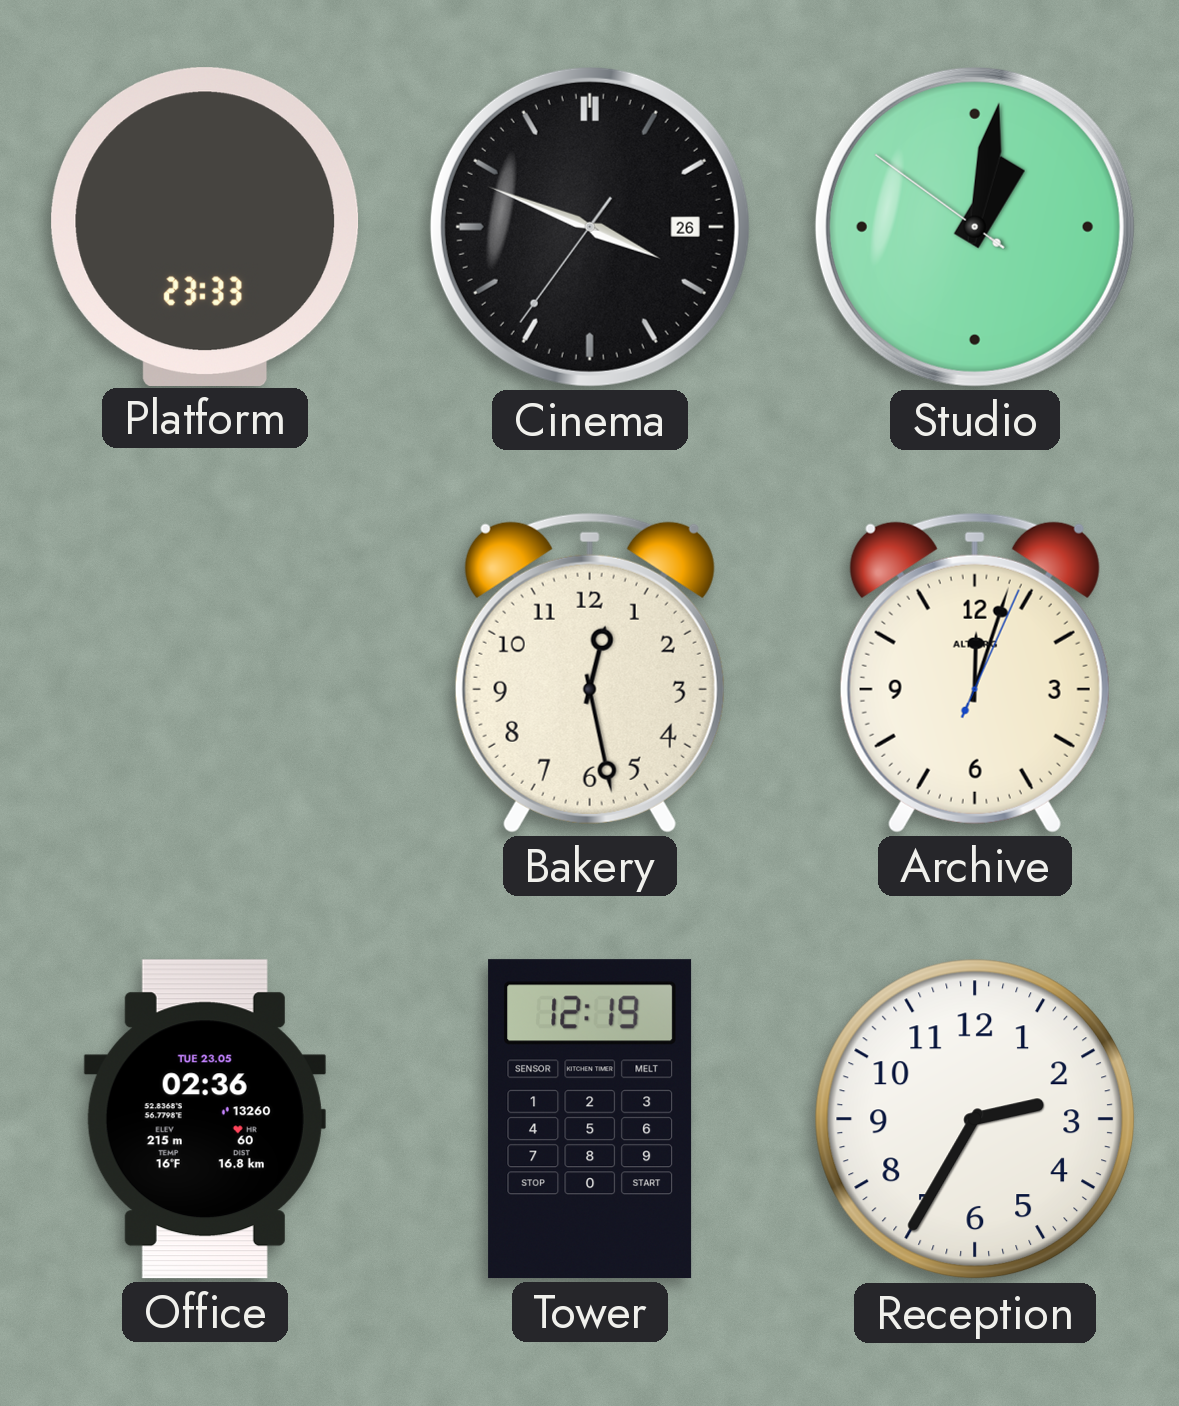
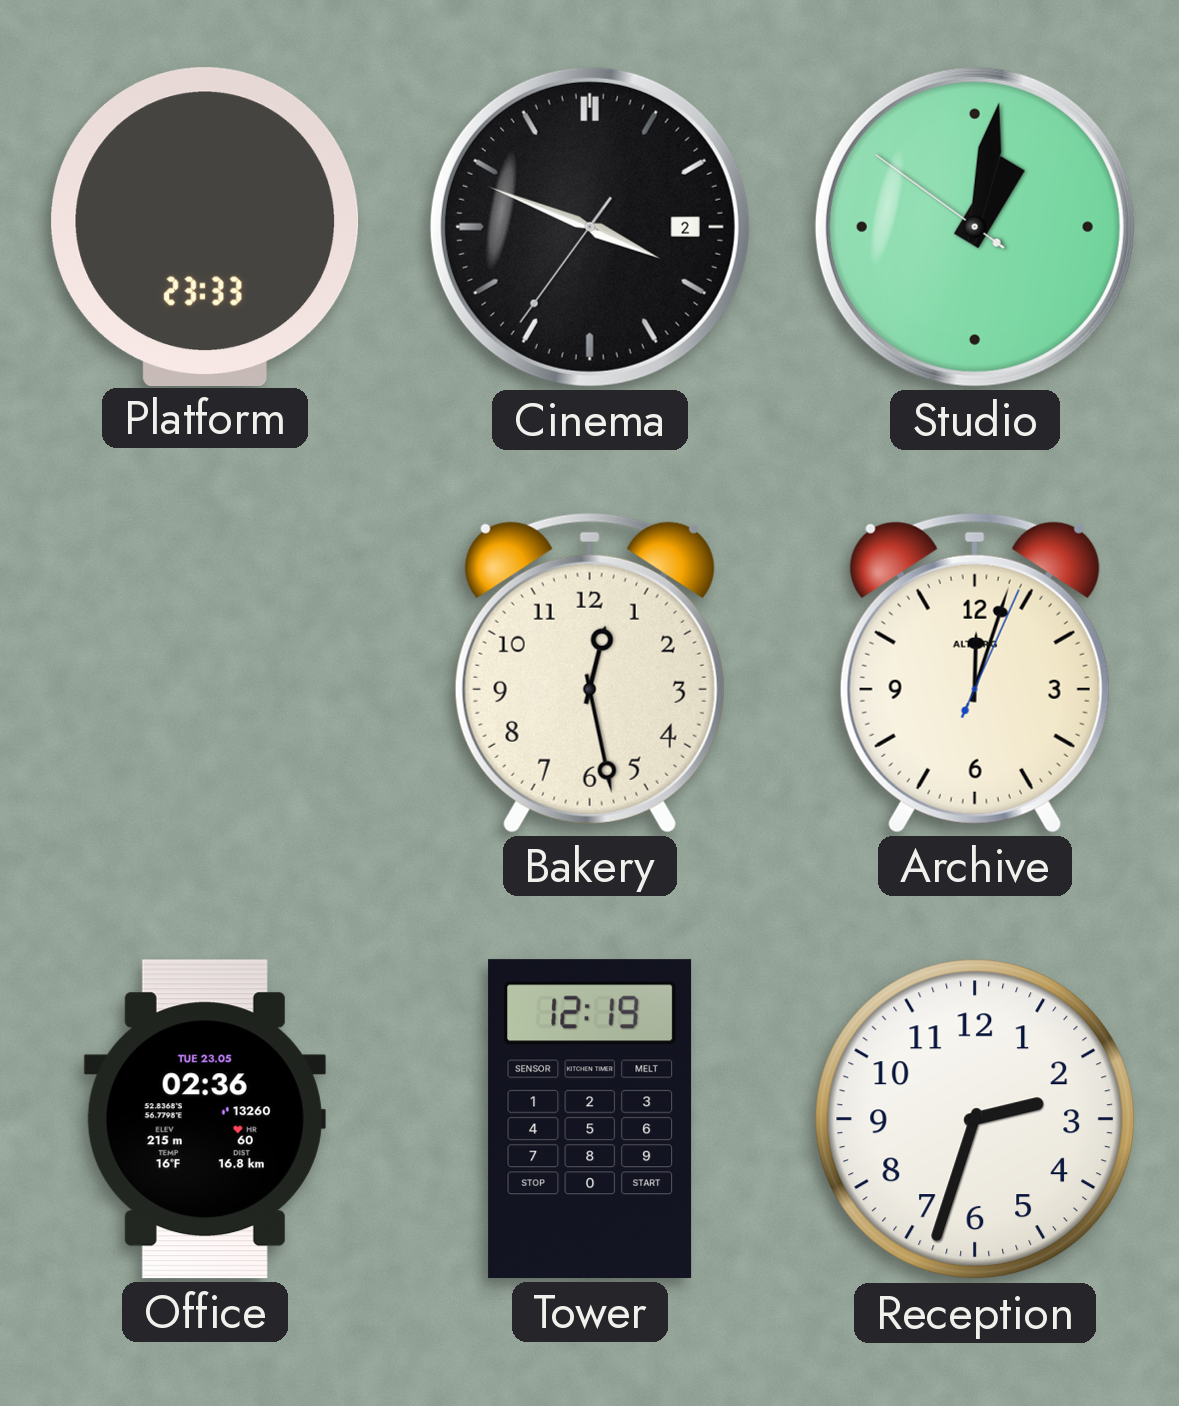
Cinema date: 26 -> 2
Reception: 2:35 -> 2:33
